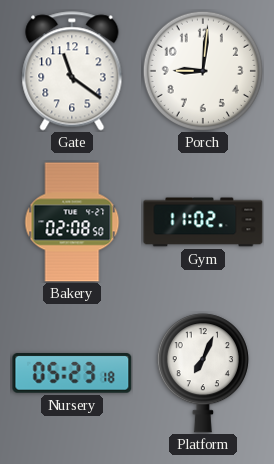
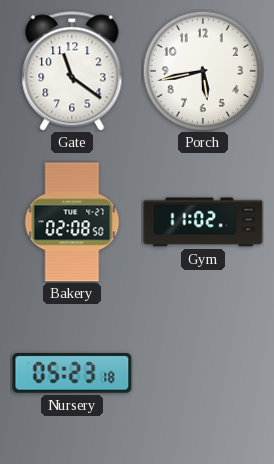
Porch: 9:01 -> 5:43
Platform: 7:04 -> none
